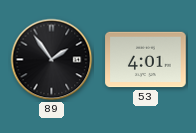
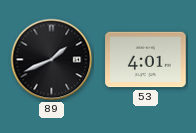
89: 1:54 -> 1:41
